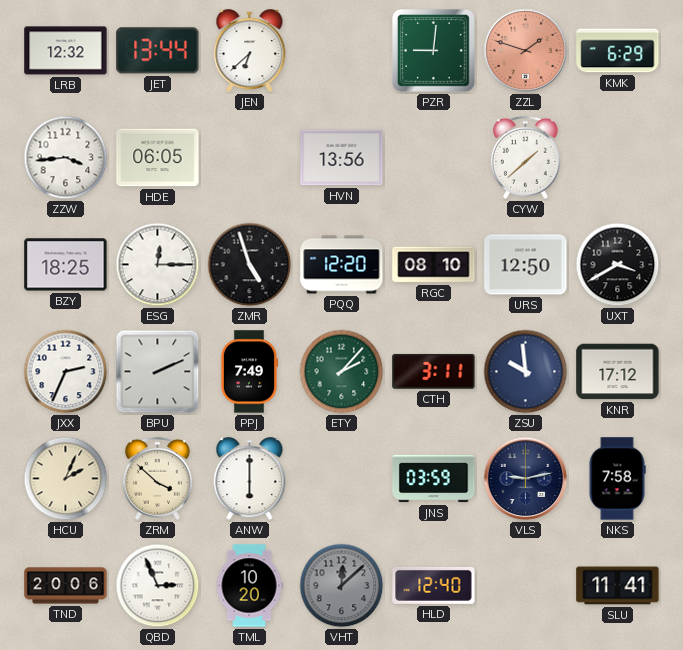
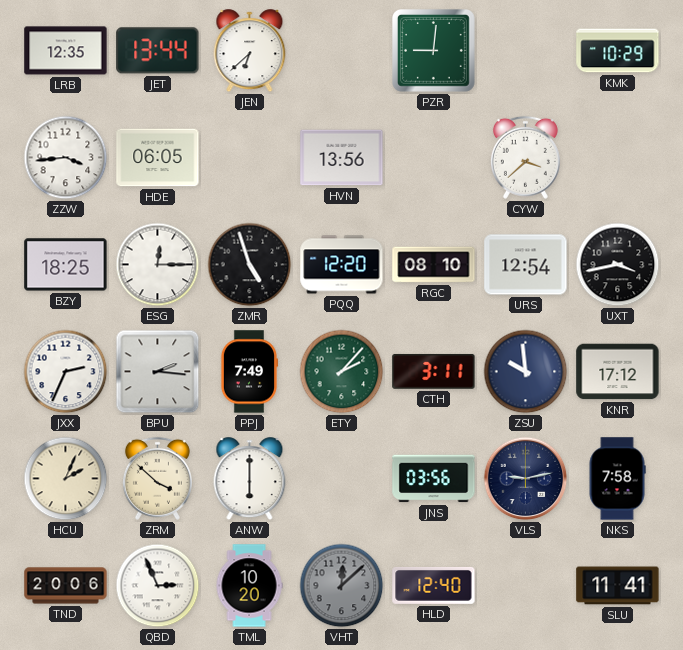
LRB: 12:32 -> 12:35
ZZL: 1:48 -> none
KMK: 6:29 -> 10:29
CYW: 1:38 -> 3:38
URS: 12:50 -> 12:54
UXT: 3:40 -> 3:43
BPU: 2:11 -> 2:16
JNS: 03:59 -> 03:56
